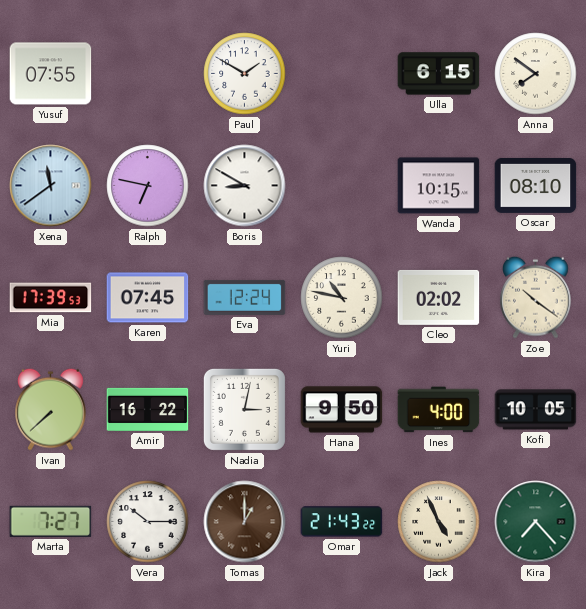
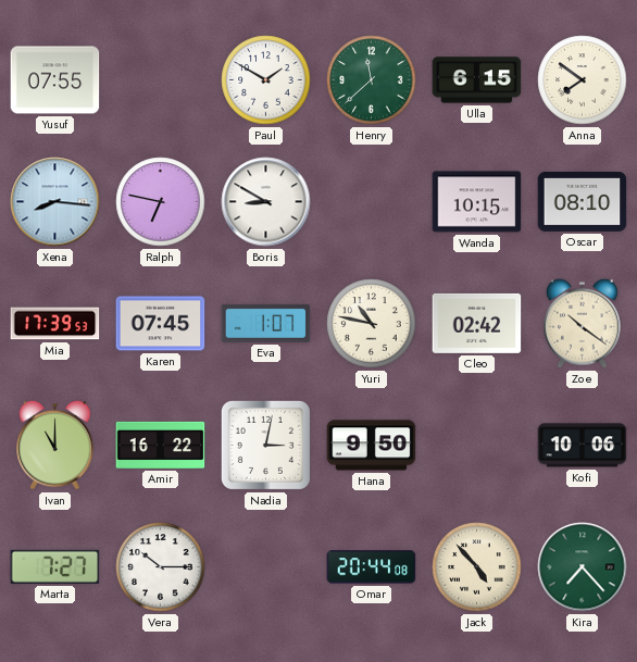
Henry: none -> 11:38
Xena: 11:39 -> 8:16
Eva: 12:24 -> 1:07
Cleo: 02:02 -> 02:42
Ivan: 7:38 -> 11:00
Ines: 4:00 -> none
Kofi: 10:05 -> 10:06
Tomas: 1:00 -> none
Omar: 21:43 -> 20:44
Jack: 4:56 -> 4:53
